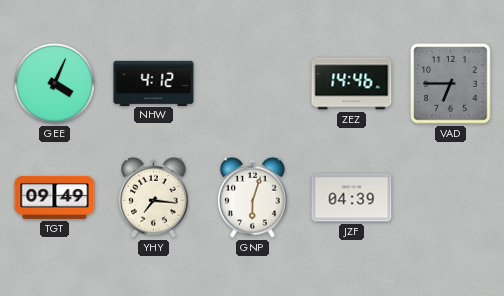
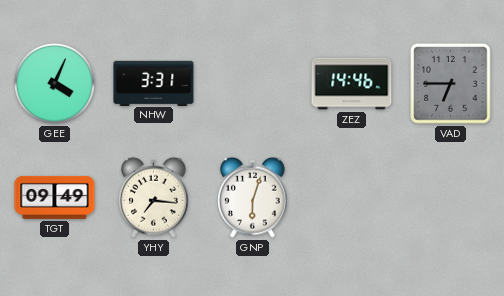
NHW: 4:12 -> 3:31
JZF: 04:39 -> none
